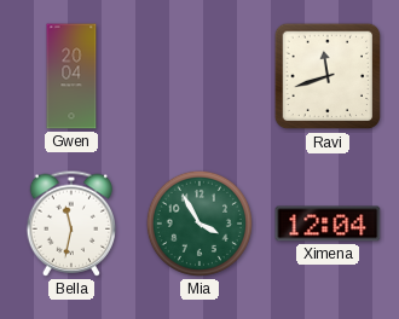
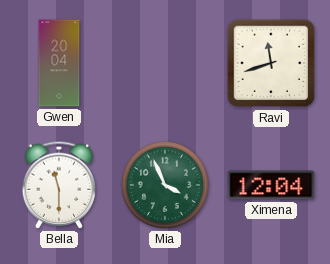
Bella: 11:32 -> 11:30
Mia: 3:55 -> 3:56
